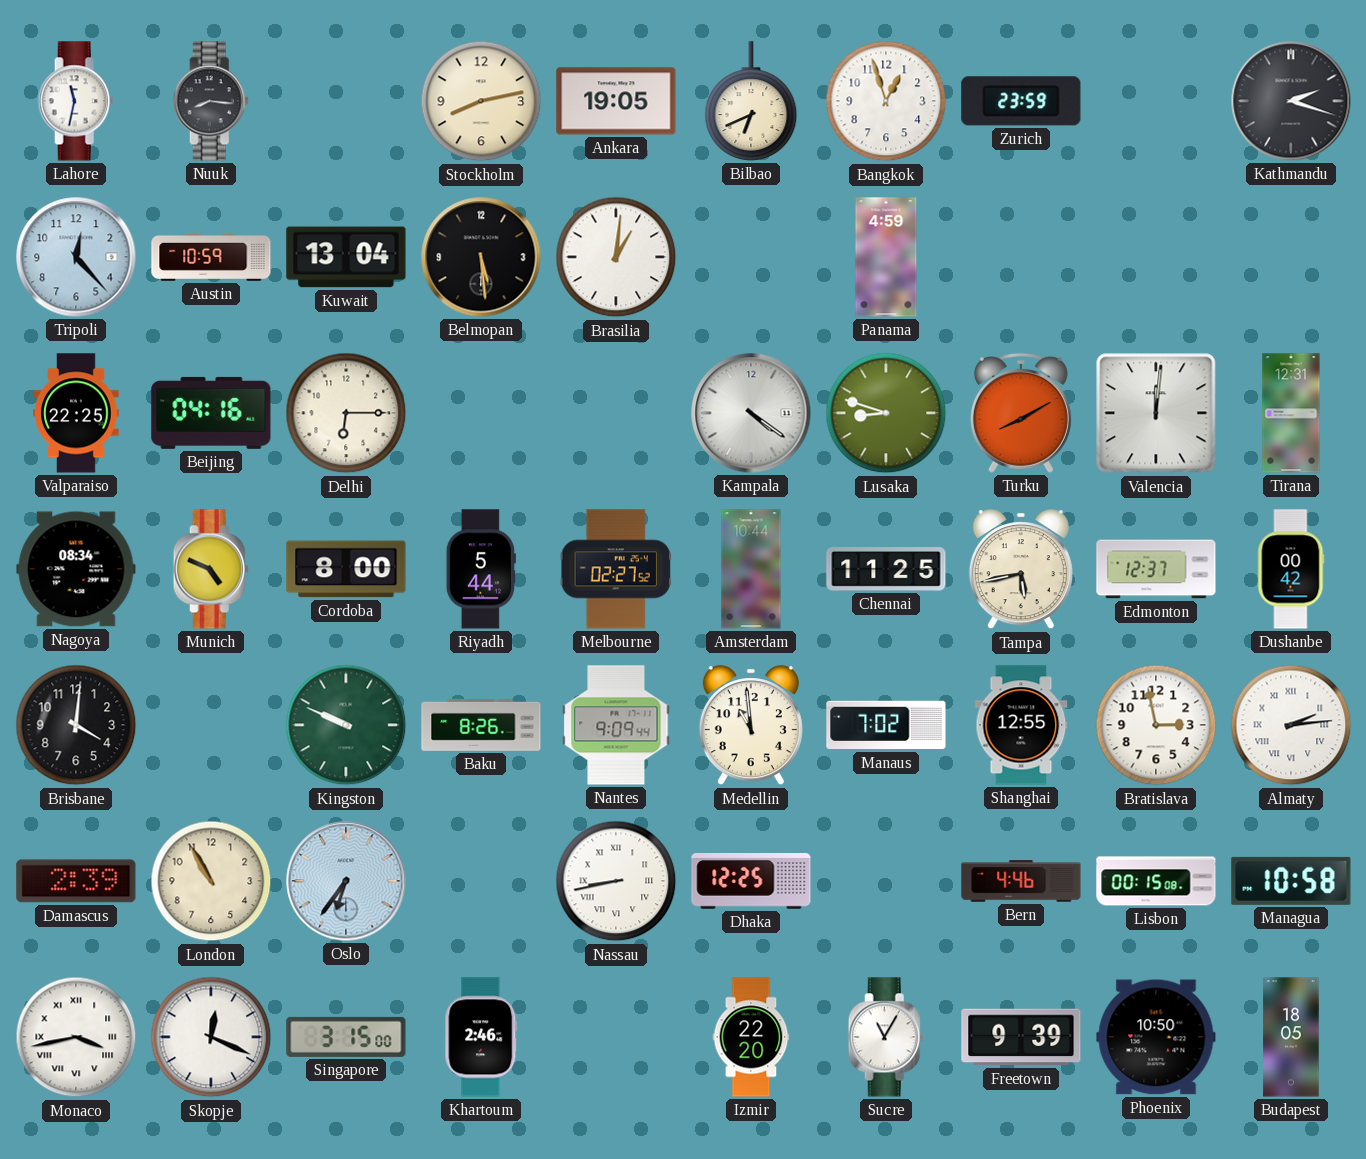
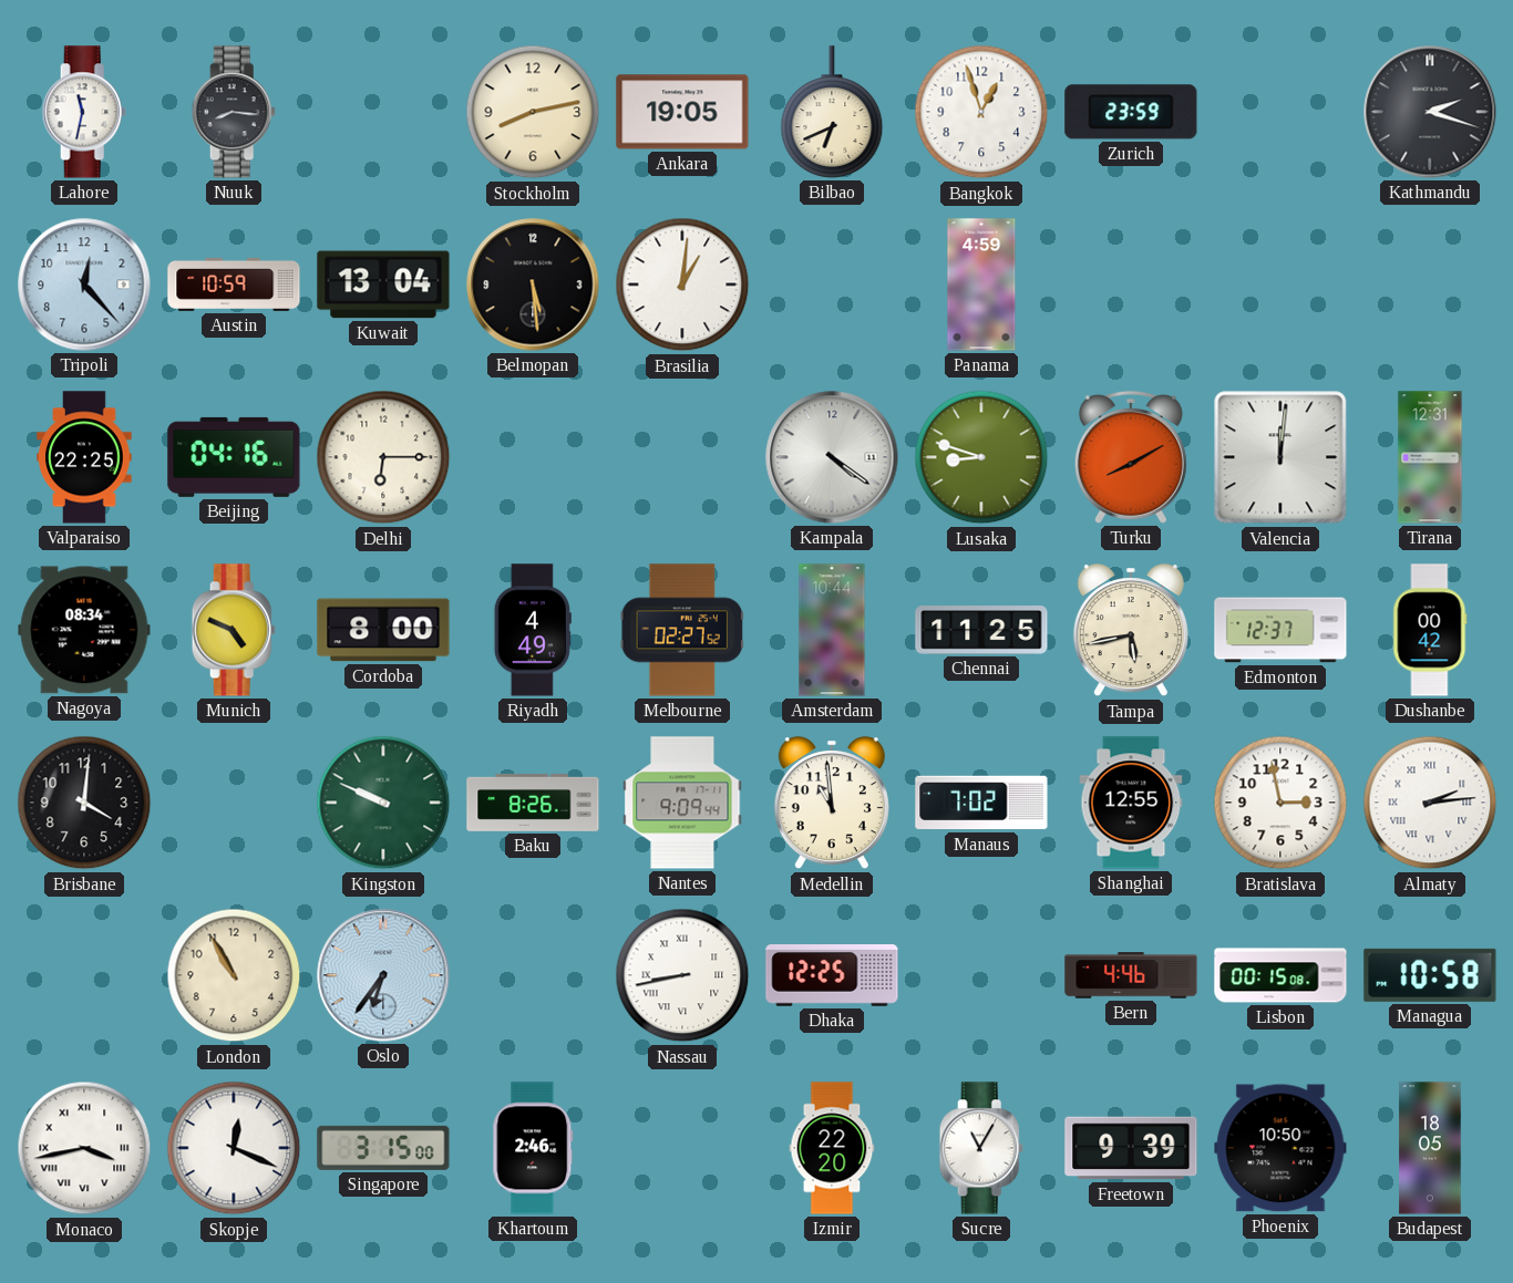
Riyadh: 5:44 -> 4:49
Damascus: 2:39 -> none
